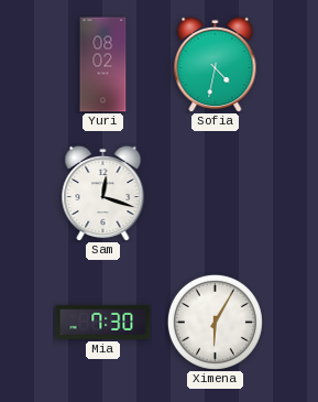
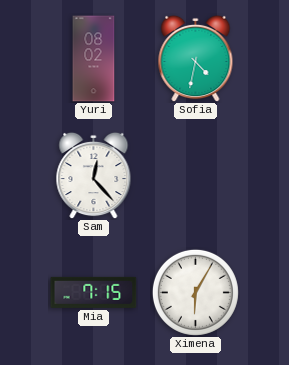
Sam: 12:18 -> 12:23
Mia: 7:30 -> 7:15
